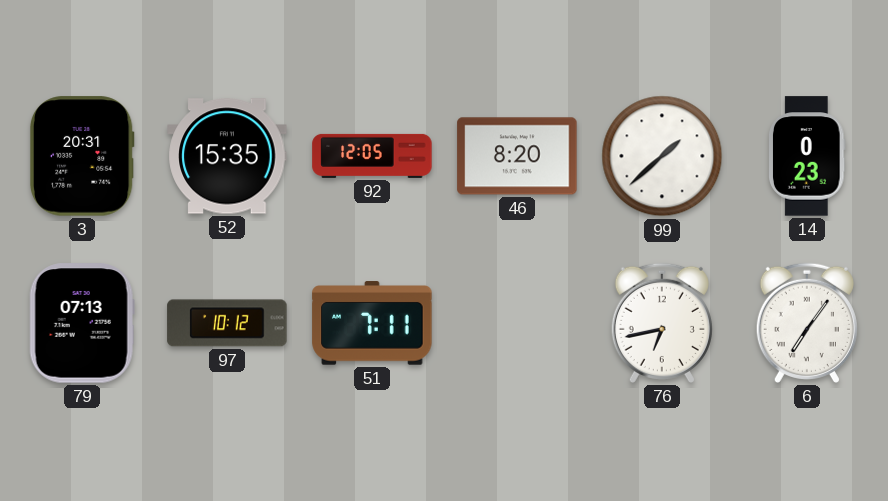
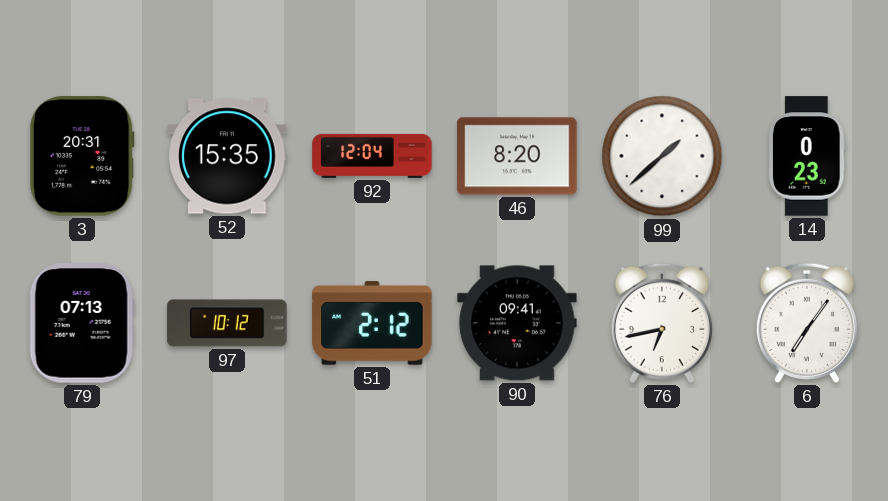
92: 12:05 -> 12:04
51: 7:11 -> 2:12
90: none -> 09:41
